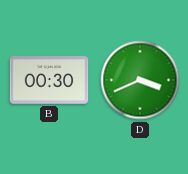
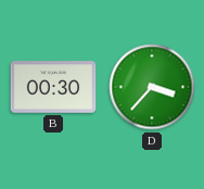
D: 3:41 -> 3:37
